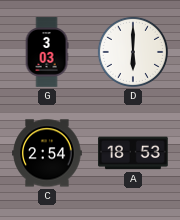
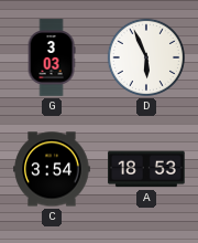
D: 6:00 -> 5:56
C: 2:54 -> 3:54
